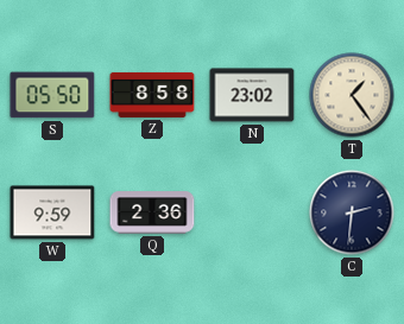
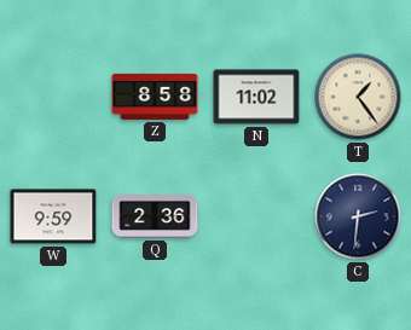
S: 05:50 -> none
N: 23:02 -> 11:02
